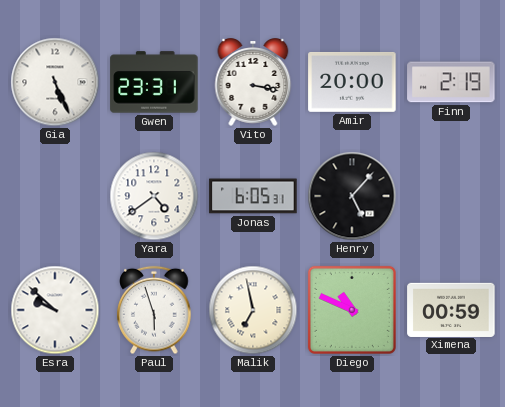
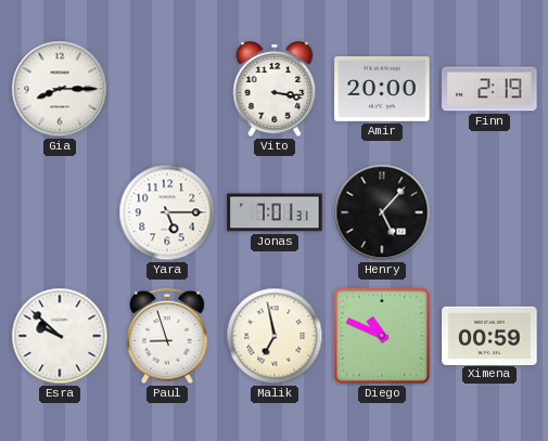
Gia: 5:26 -> 8:15
Gwen: 23:31 -> none
Yara: 4:39 -> 5:15
Jonas: 6:05 -> 7:01
Paul: 5:57 -> 8:57
